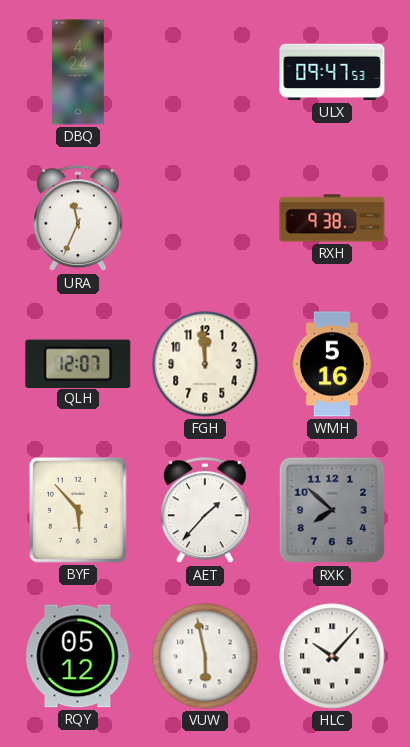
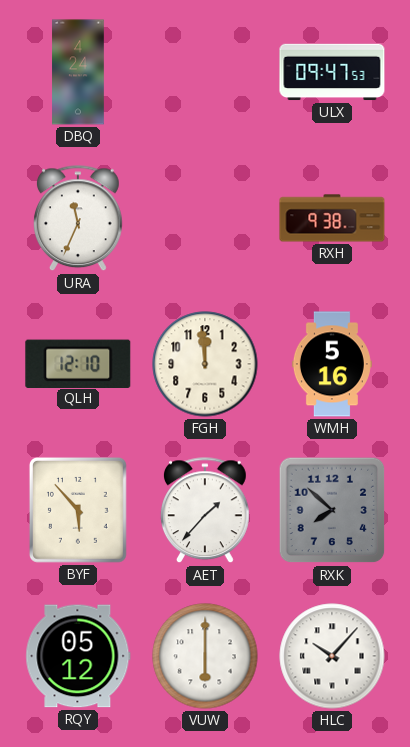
QLH: 12:07 -> 12:10
VUW: 5:58 -> 6:00
